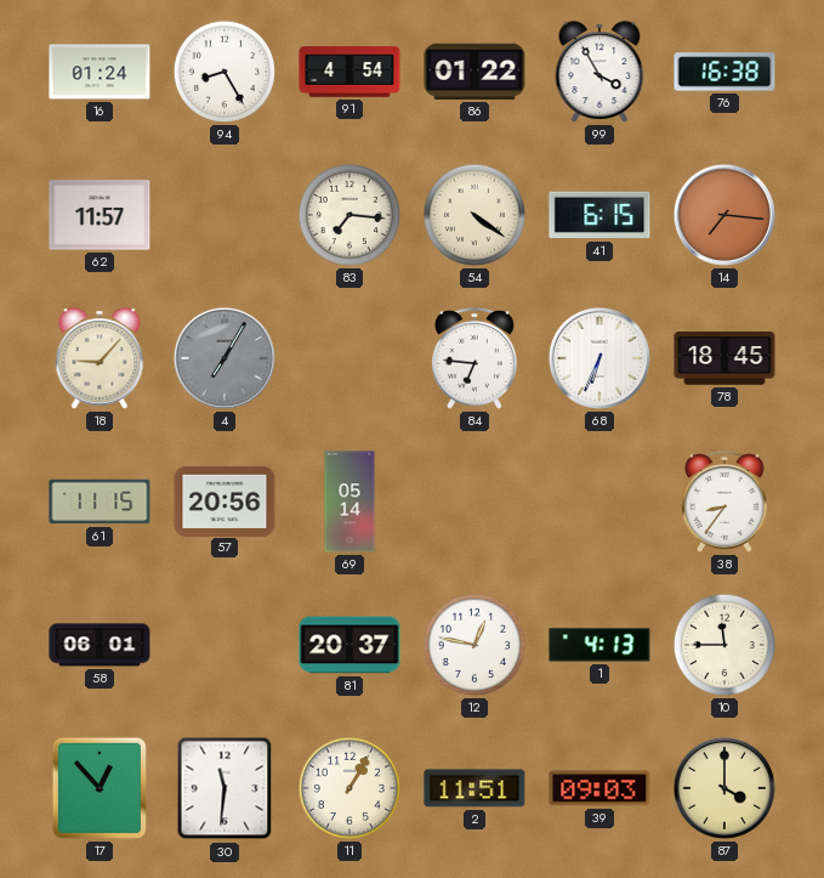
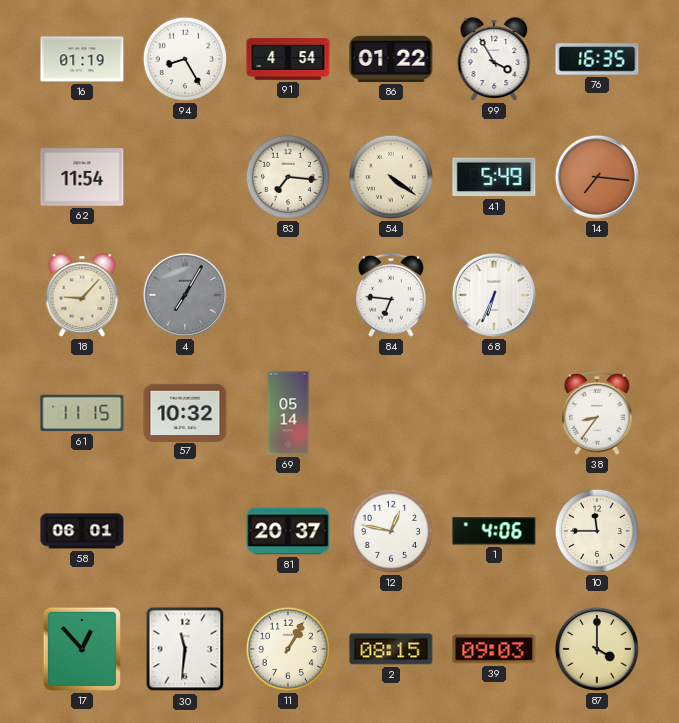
16: 01:24 -> 01:19
76: 16:38 -> 16:35
62: 11:57 -> 11:54
41: 6:15 -> 5:49
78: 18:45 -> none
57: 20:56 -> 10:32
1: 4:13 -> 4:06
2: 11:51 -> 08:15
